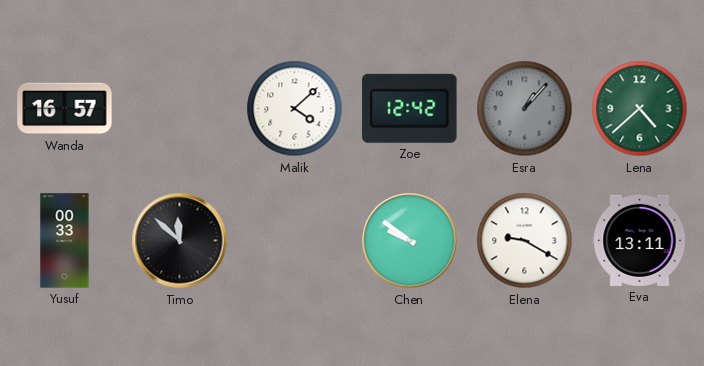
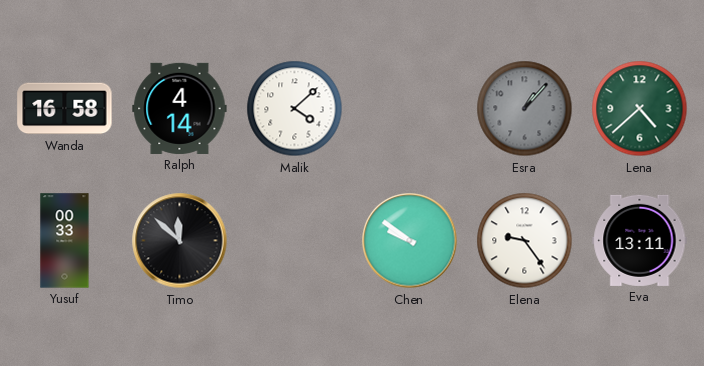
Wanda: 16:57 -> 16:58
Ralph: none -> 4:14
Zoe: 12:42 -> none
Elena: 9:20 -> 9:24
